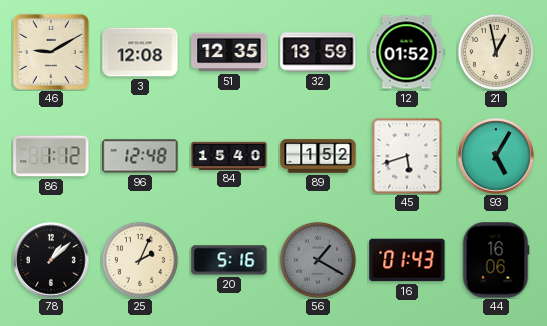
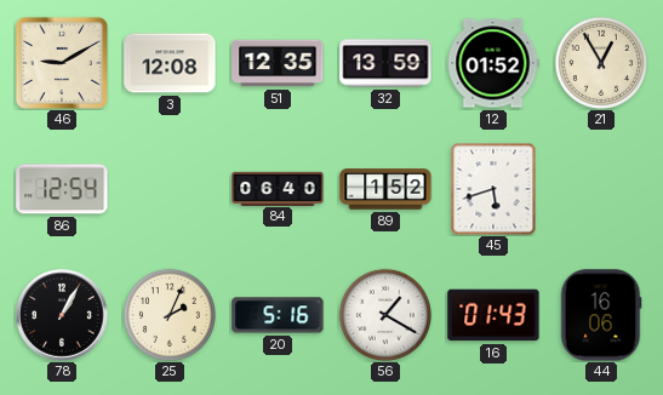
21: 12:58 -> 12:55
86: 1:12 -> 12:54
96: 12:48 -> none
84: 15:40 -> 06:40
93: 5:05 -> none
78: 1:08 -> 1:05
56 dial: grey -> white
